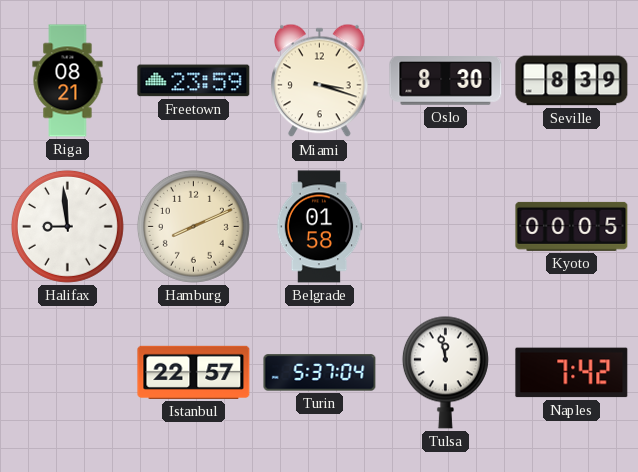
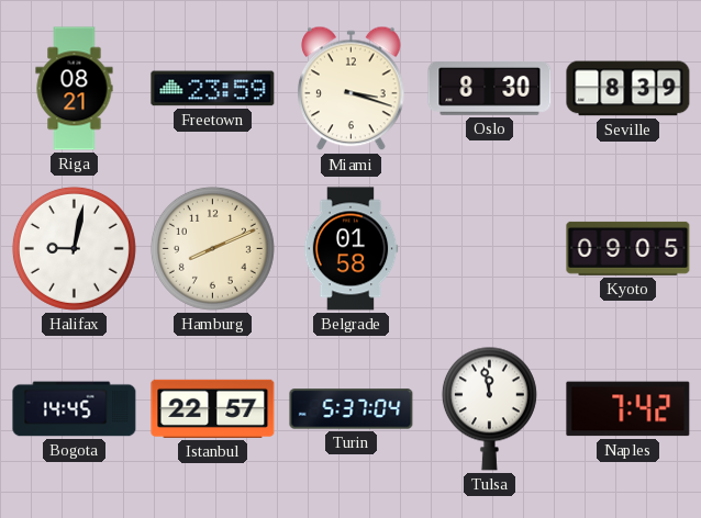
Halifax: 8:59 -> 9:02
Kyoto: 00:05 -> 09:05
Bogota: none -> 14:45
